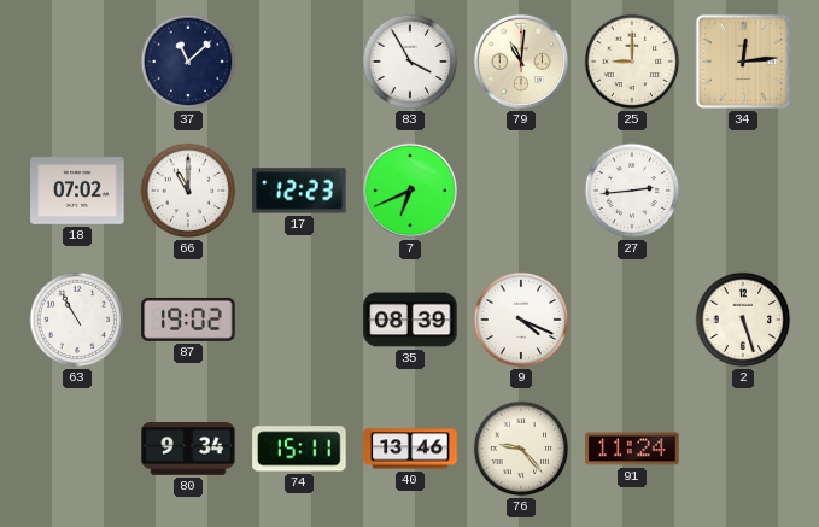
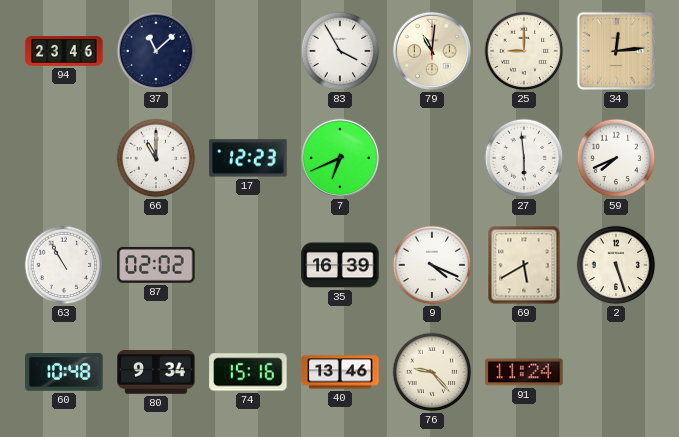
94: none -> 23:46
18: 07:02 -> none
27: 2:44 -> 5:59
59: none -> 7:41
87: 19:02 -> 02:02
35: 08:39 -> 16:39
69: none -> 5:40
60: none -> 10:48
74: 15:11 -> 15:16
